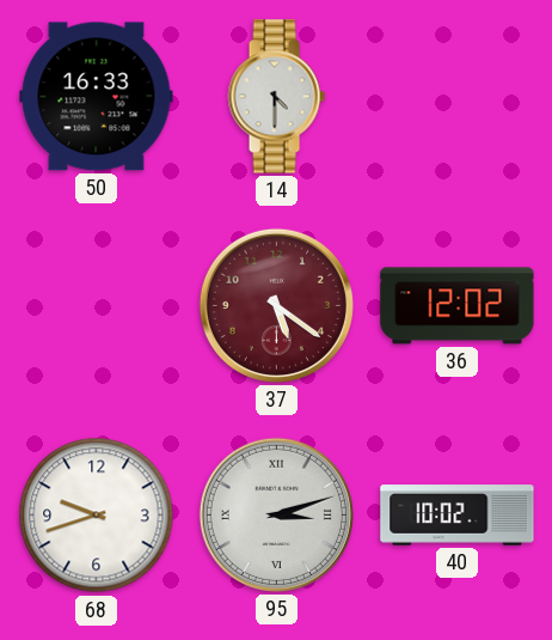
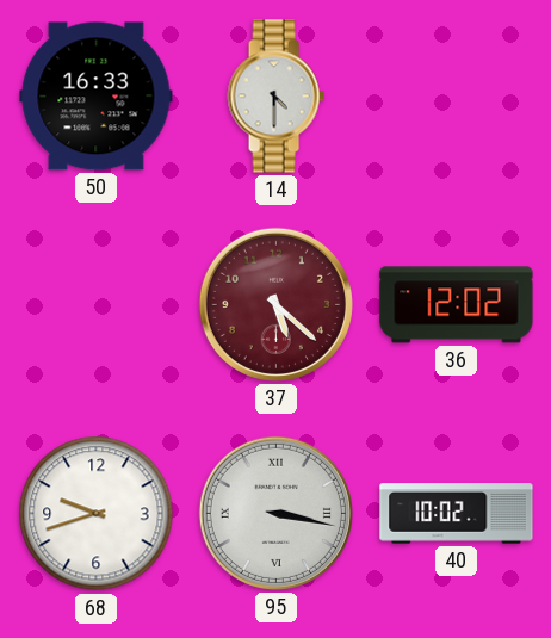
37: 5:21 -> 5:22
95: 3:12 -> 3:17
